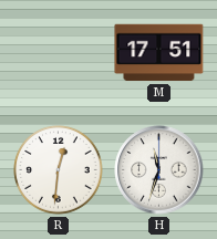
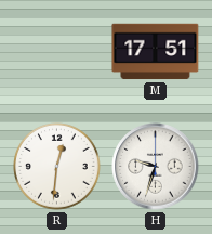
H: 11:33 -> 9:33
